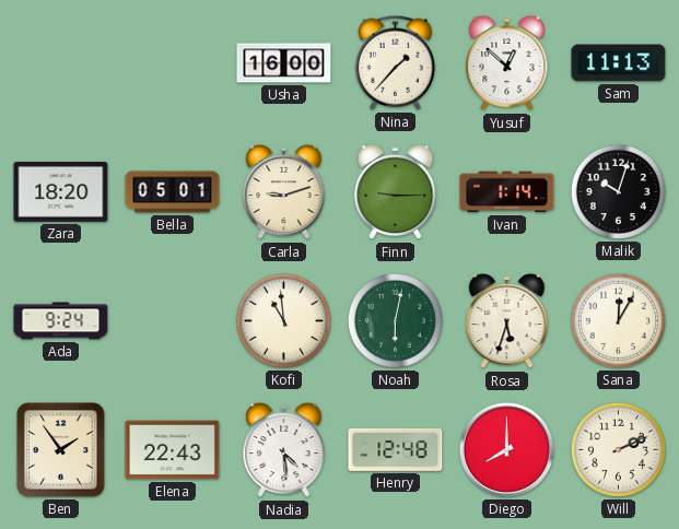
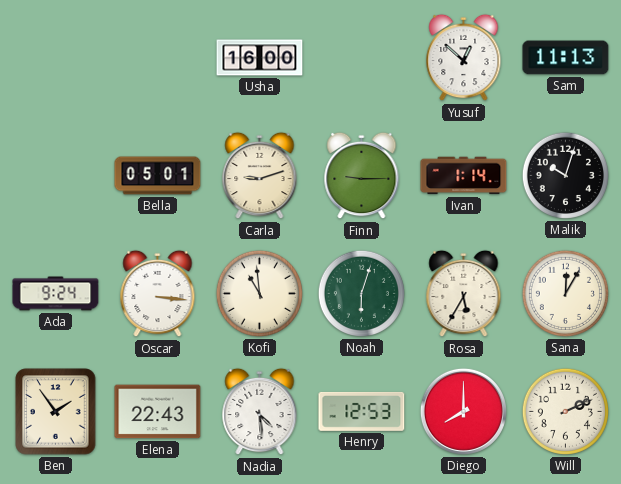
Nina: 1:37 -> none
Zara: 18:20 -> none
Oscar: none -> 3:16
Noah: 6:02 -> 6:03
Rosa: 5:33 -> 5:35
Henry: 12:48 -> 12:53
